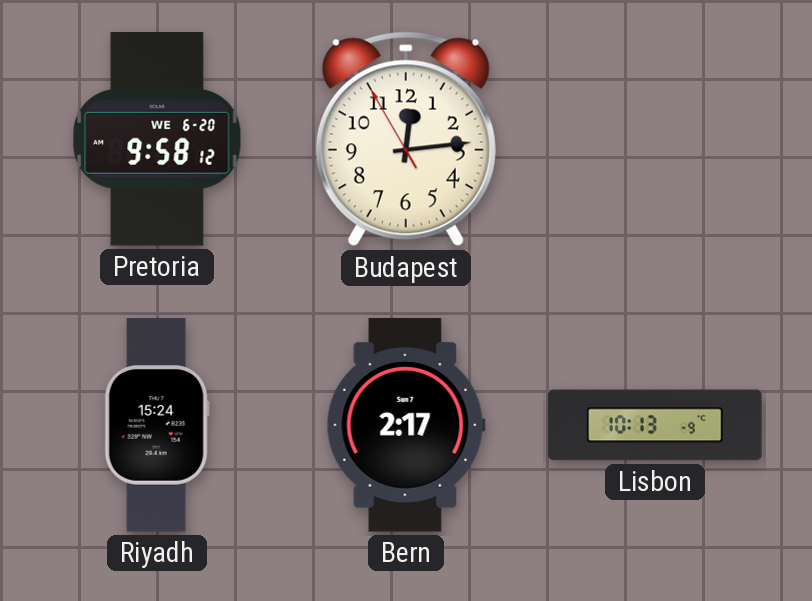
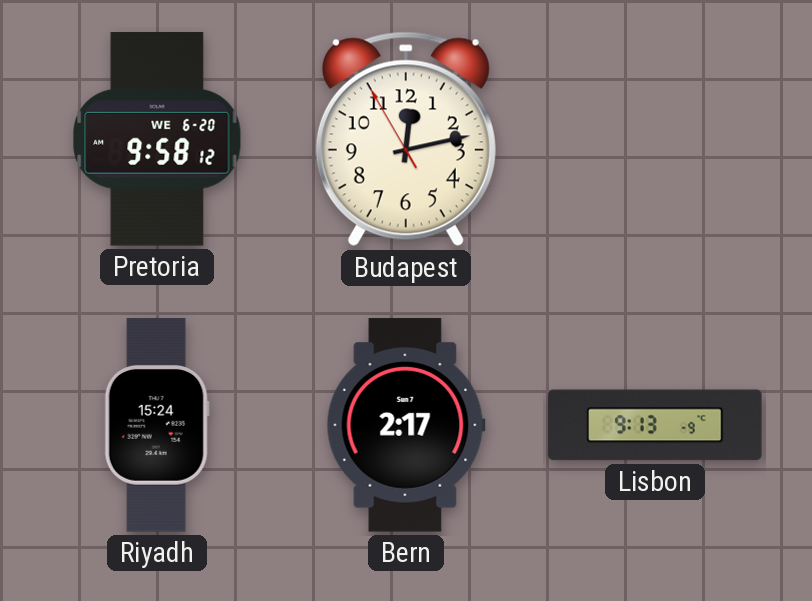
Budapest: 12:13 -> 12:12
Lisbon: 10:13 -> 9:13
